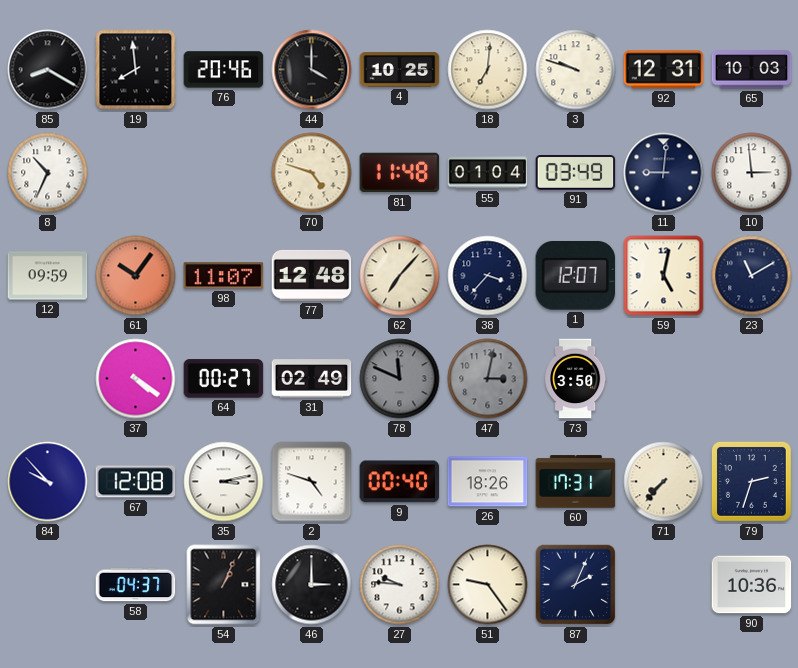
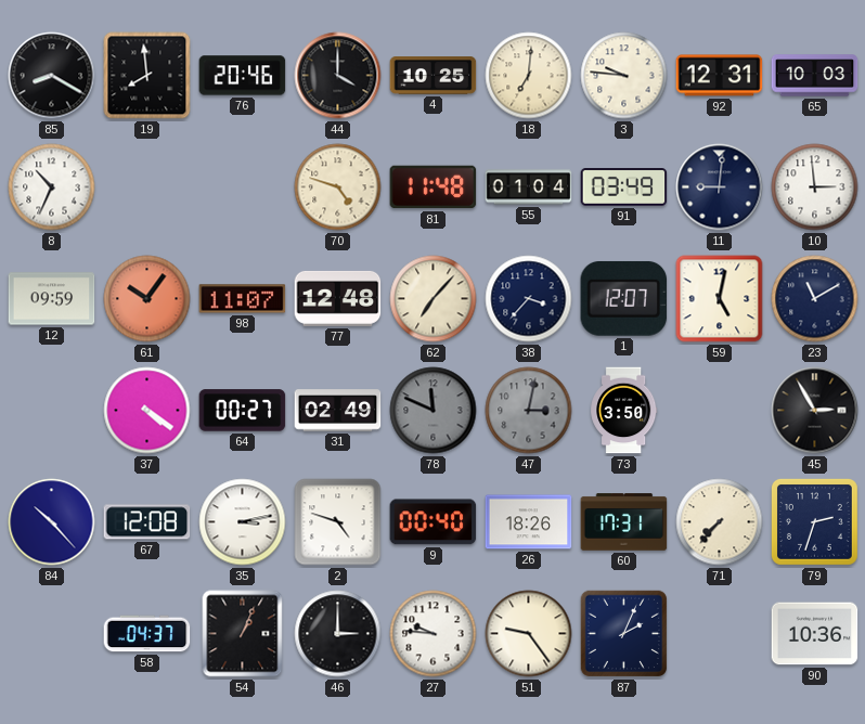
3: 9:48 -> 9:46
45: none -> 2:55
84: 9:53 -> 10:23
